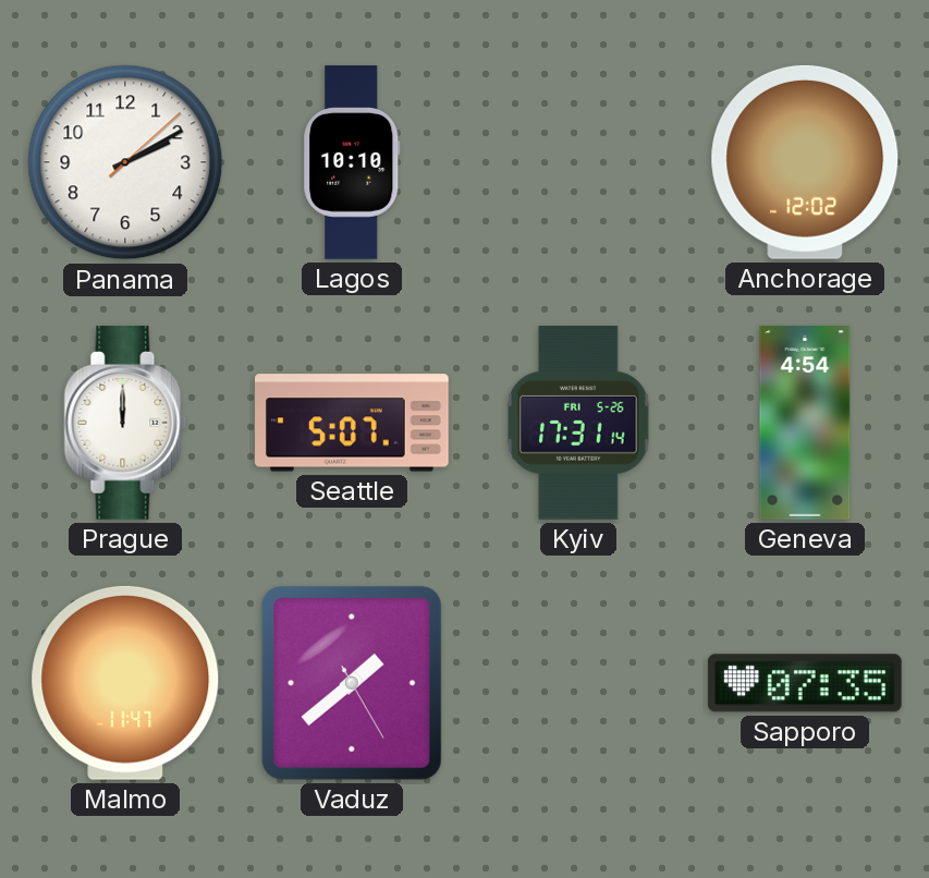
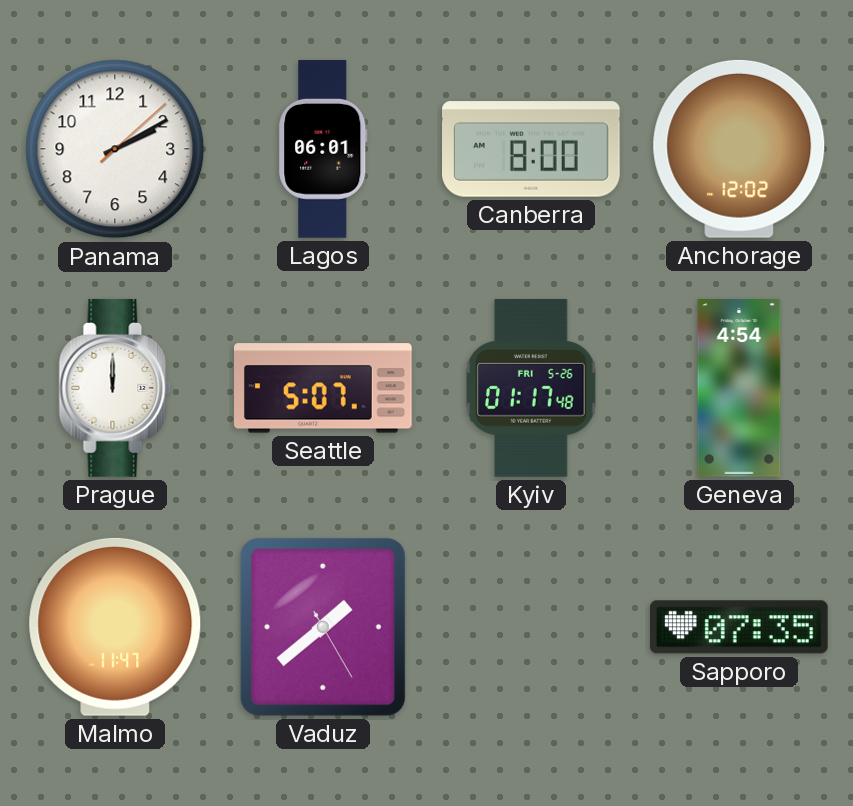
Lagos: 10:10 -> 06:01
Canberra: none -> 8:00
Kyiv: 17:31 -> 01:17
